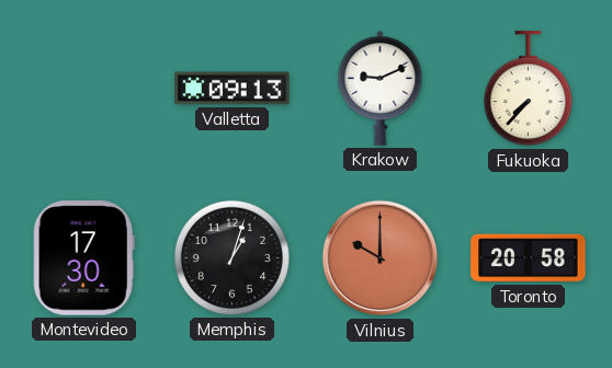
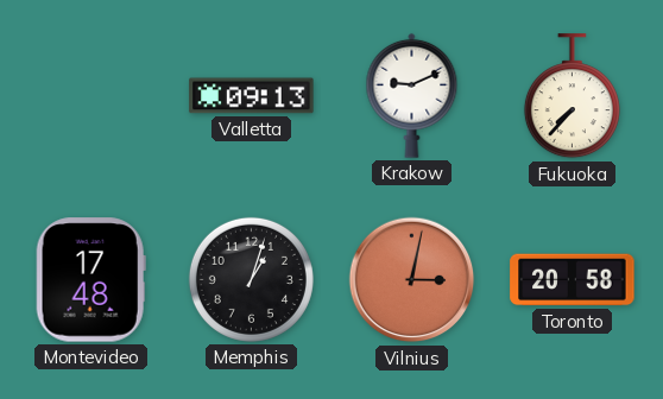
Montevideo: 17:30 -> 17:48
Vilnius: 10:00 -> 3:02
